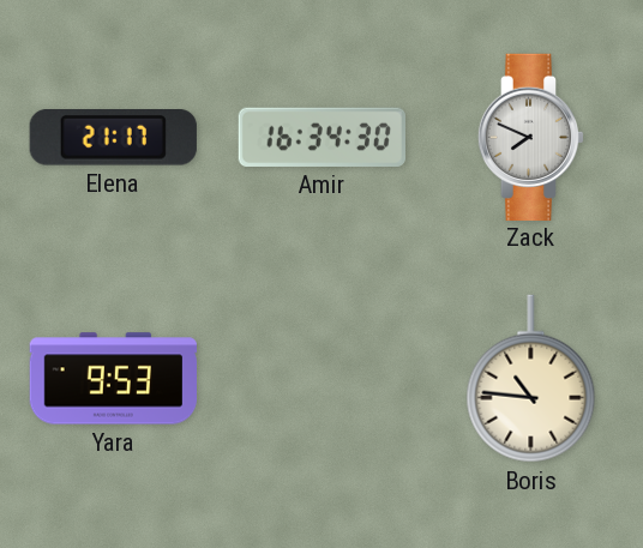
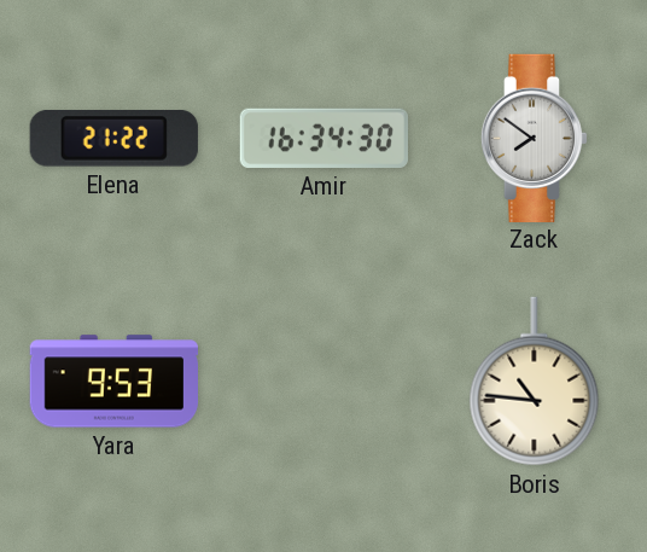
Elena: 21:17 -> 21:22
Zack: 7:49 -> 7:51
